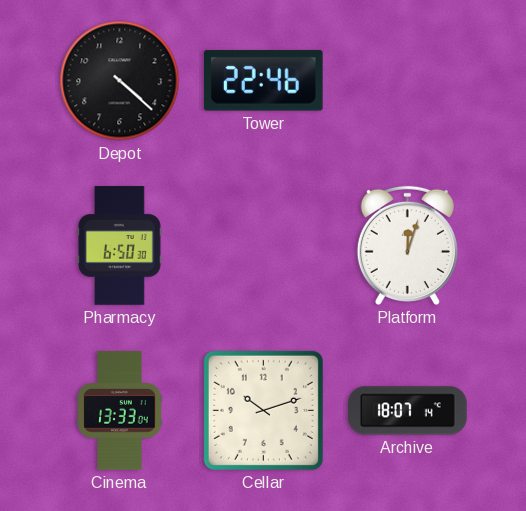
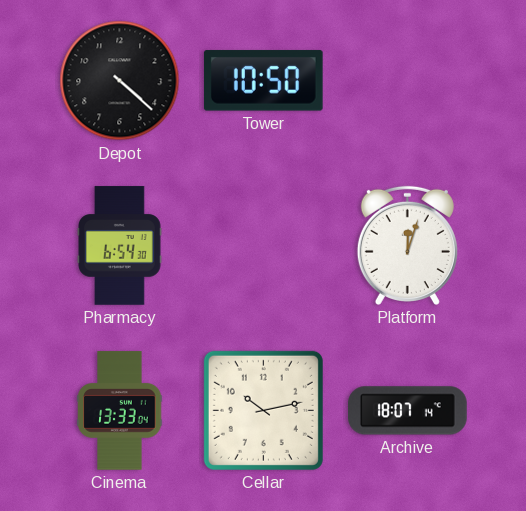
Tower: 22:46 -> 10:50
Pharmacy: 6:50 -> 6:54
Cellar: 10:12 -> 10:13
